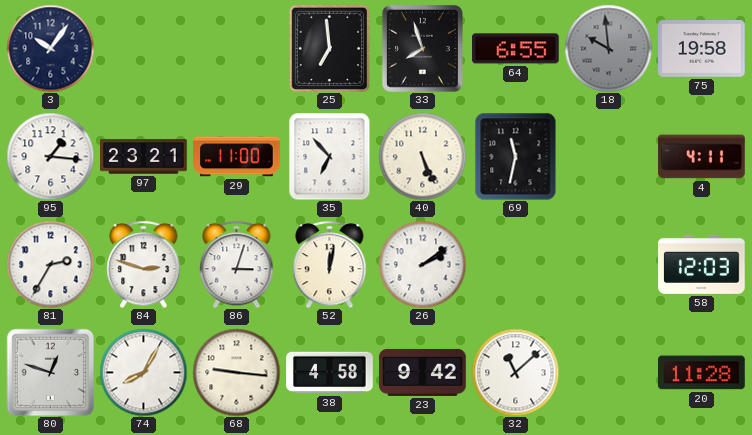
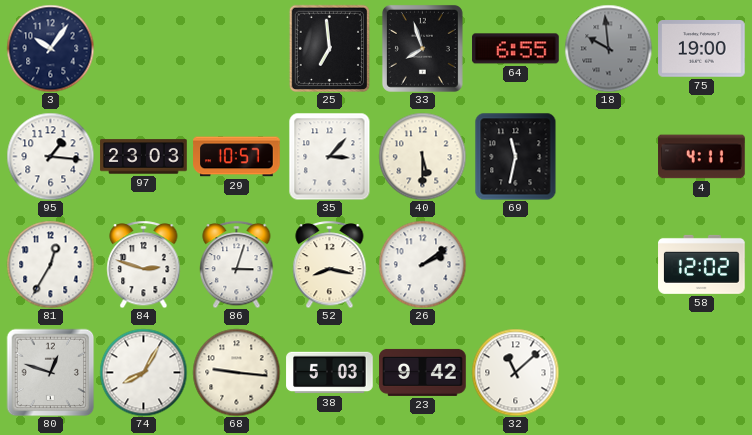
75: 19:58 -> 19:00
97: 23:21 -> 23:03
29: 11:00 -> 10:57
35: 6:53 -> 3:07
40: 5:26 -> 5:30
81: 2:35 -> 12:35
52: 12:02 -> 8:17
58: 12:03 -> 12:02
38: 4:58 -> 5:03
20: 11:28 -> none
